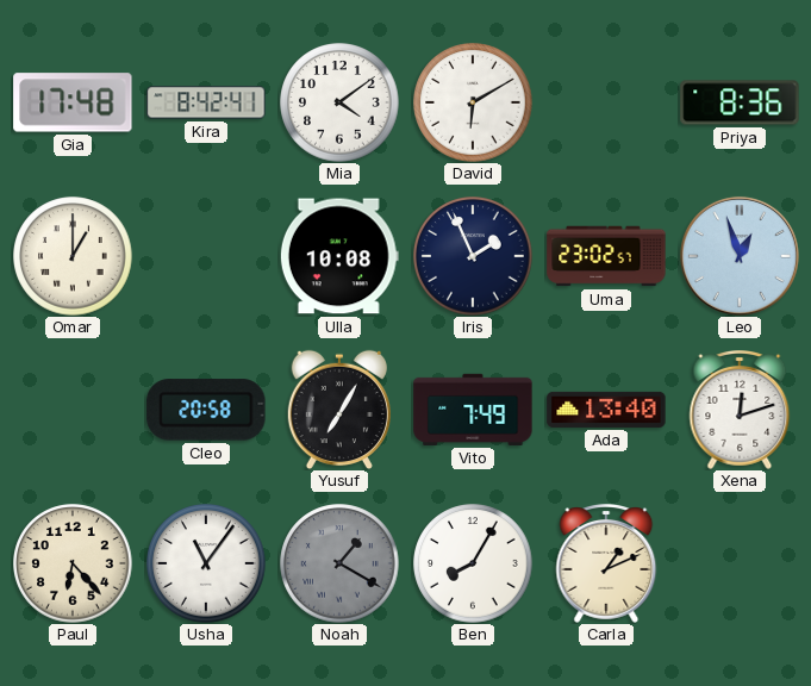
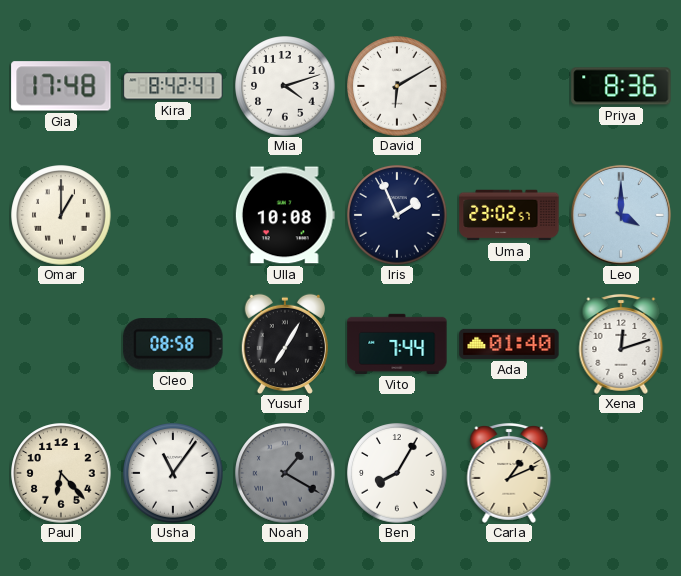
Mia: 4:09 -> 4:12
Leo: 12:57 -> 4:00
Cleo: 20:58 -> 08:58
Vito: 7:49 -> 7:44
Ada: 13:40 -> 01:40
